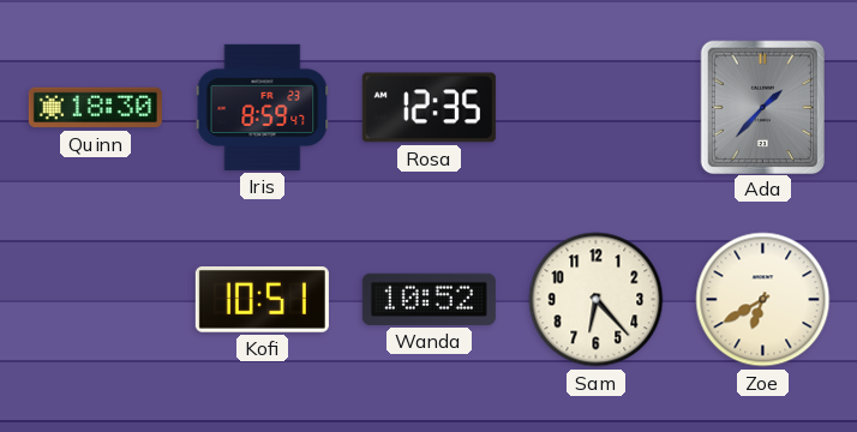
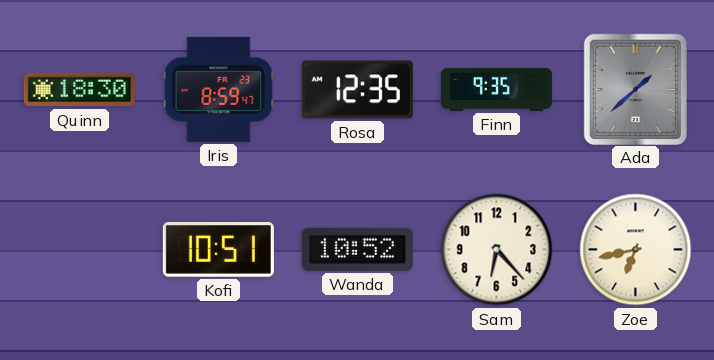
Finn: none -> 9:35
Ada: 1:37 -> 1:38
Zoe: 6:40 -> 6:43
